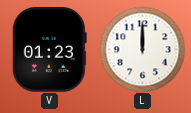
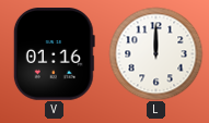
V: 01:23 -> 01:16
